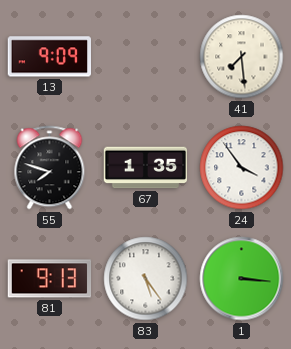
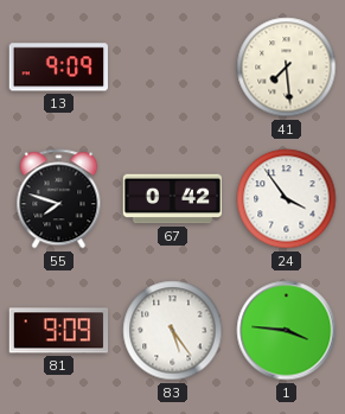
67: 1:35 -> 0:42
81: 9:13 -> 9:09
1: 3:16 -> 3:46
